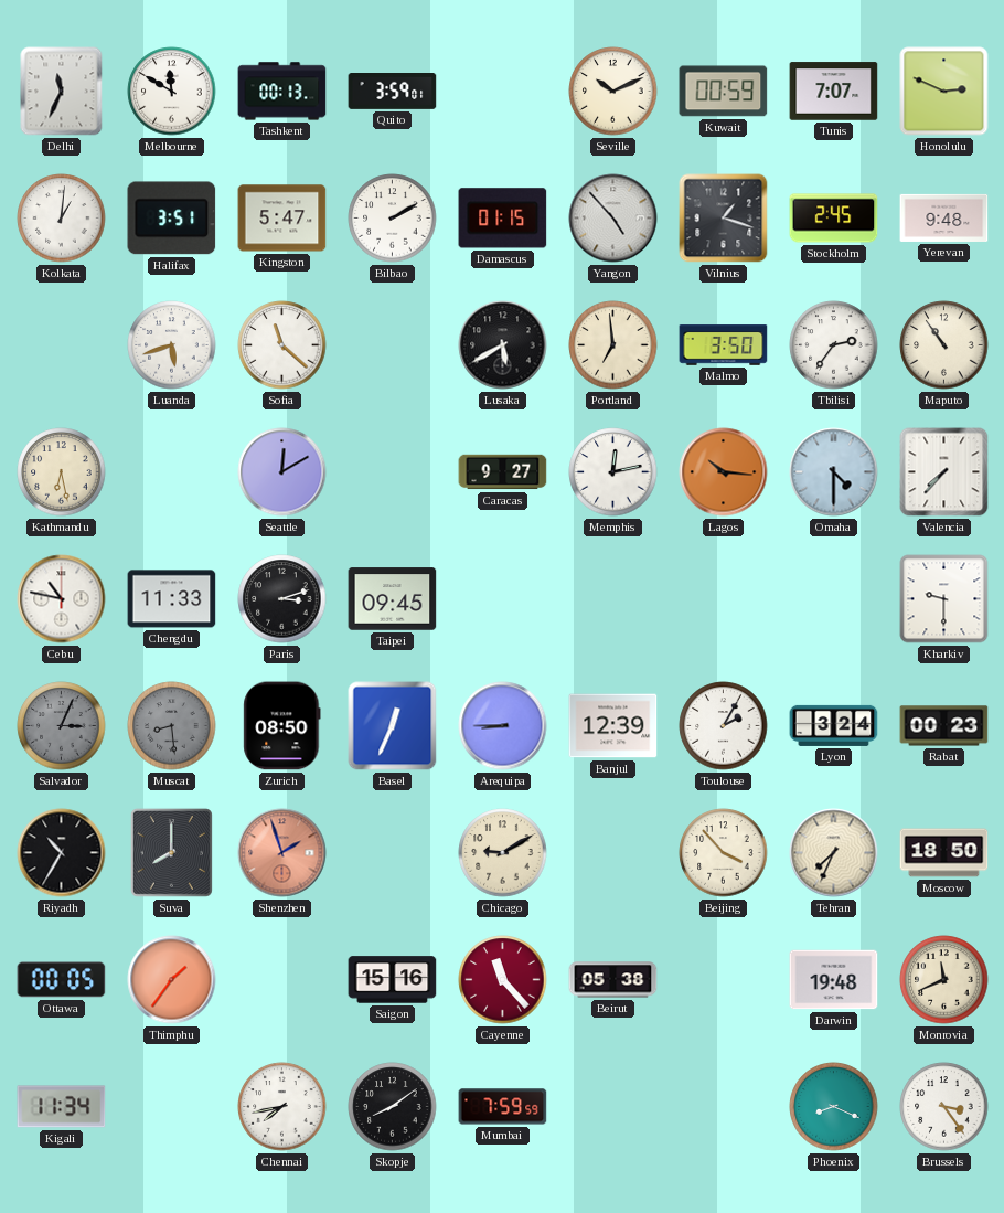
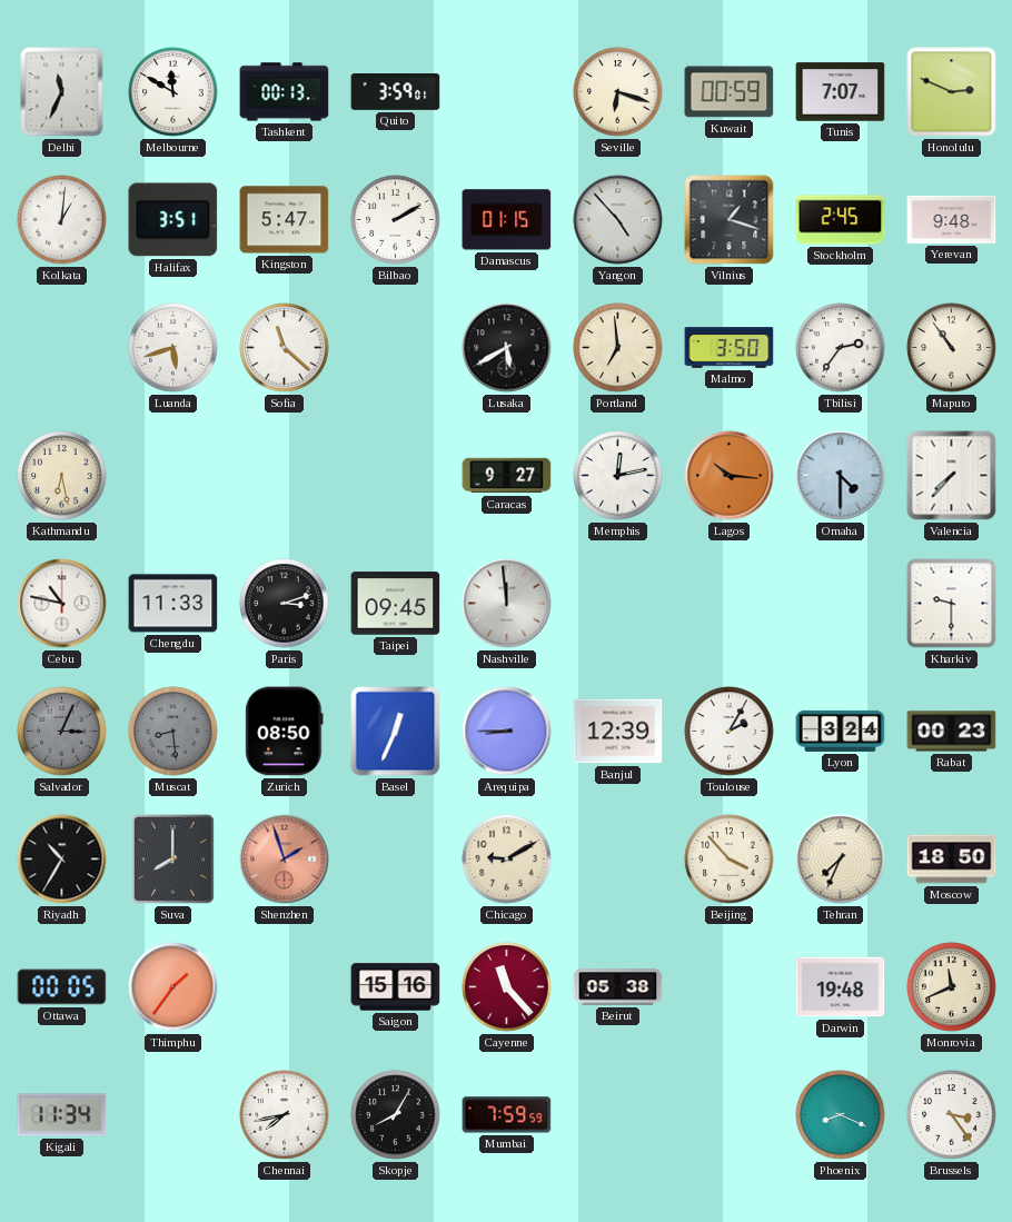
Seville: 10:11 -> 6:18
Seattle: 12:10 -> none
Nashville: none -> 11:59
Skopje: 8:09 -> 8:05
